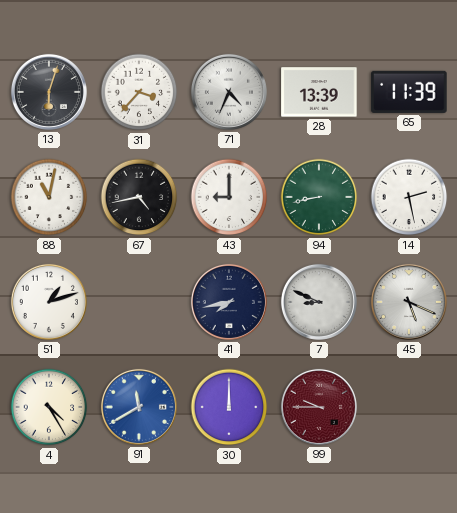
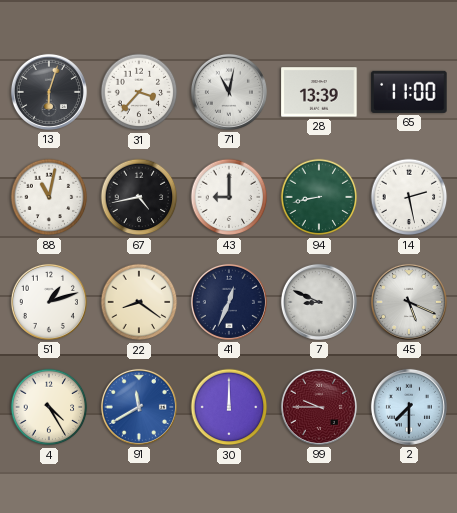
71: 4:34 -> 11:02
65: 11:39 -> 11:00
22: none -> 8:21
41: 7:43 -> 12:34
2: none -> 7:30
